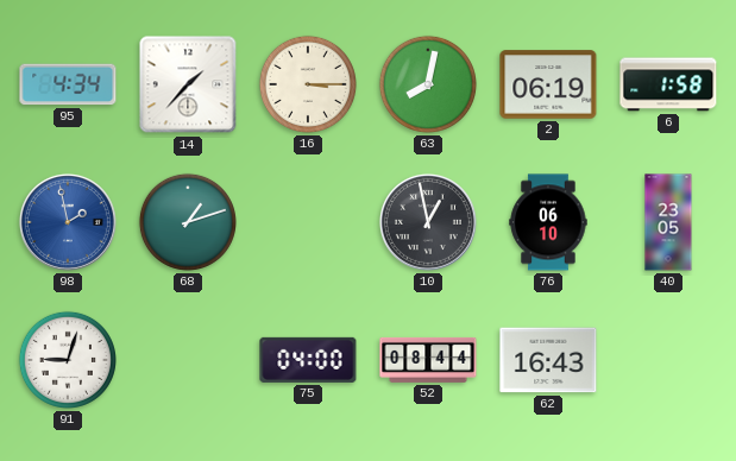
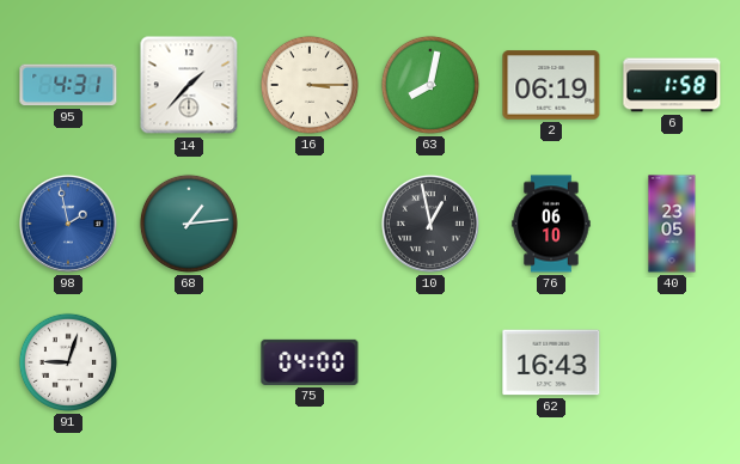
95: 4:34 -> 4:31
68: 1:12 -> 1:14
52: 08:44 -> none
